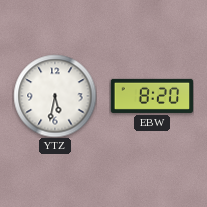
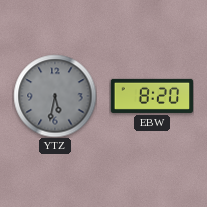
YTZ dial: white -> grey
